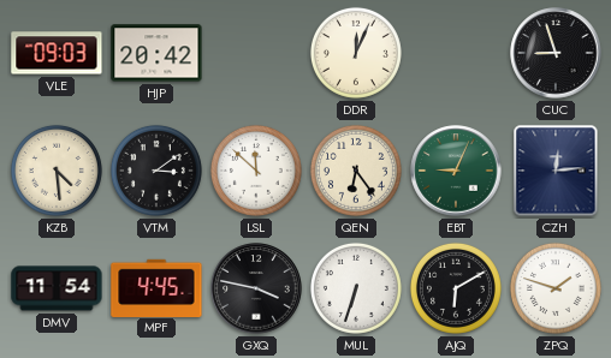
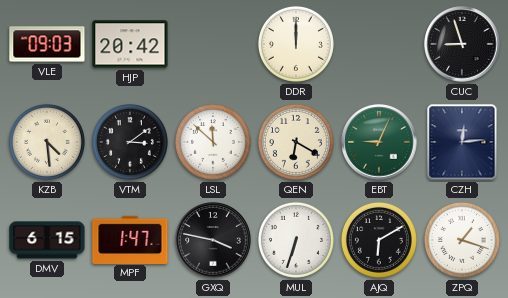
DDR: 12:04 -> 12:00
QEN: 6:24 -> 6:20
DMV: 11:54 -> 6:15
MPF: 4:45 -> 1:47
ZPQ: 1:48 -> 1:18
